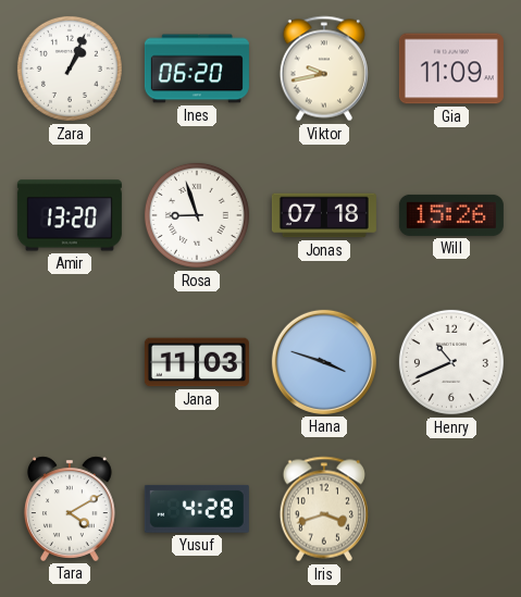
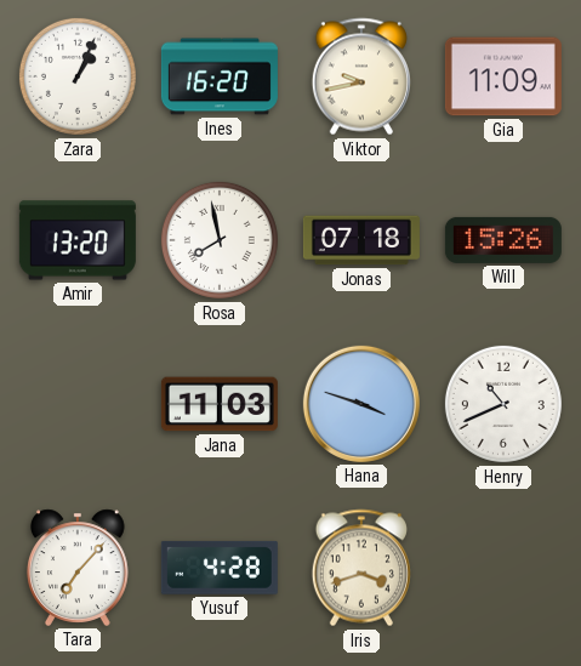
Ines: 06:20 -> 16:20
Rosa: 8:57 -> 7:58
Tara: 4:10 -> 7:07
